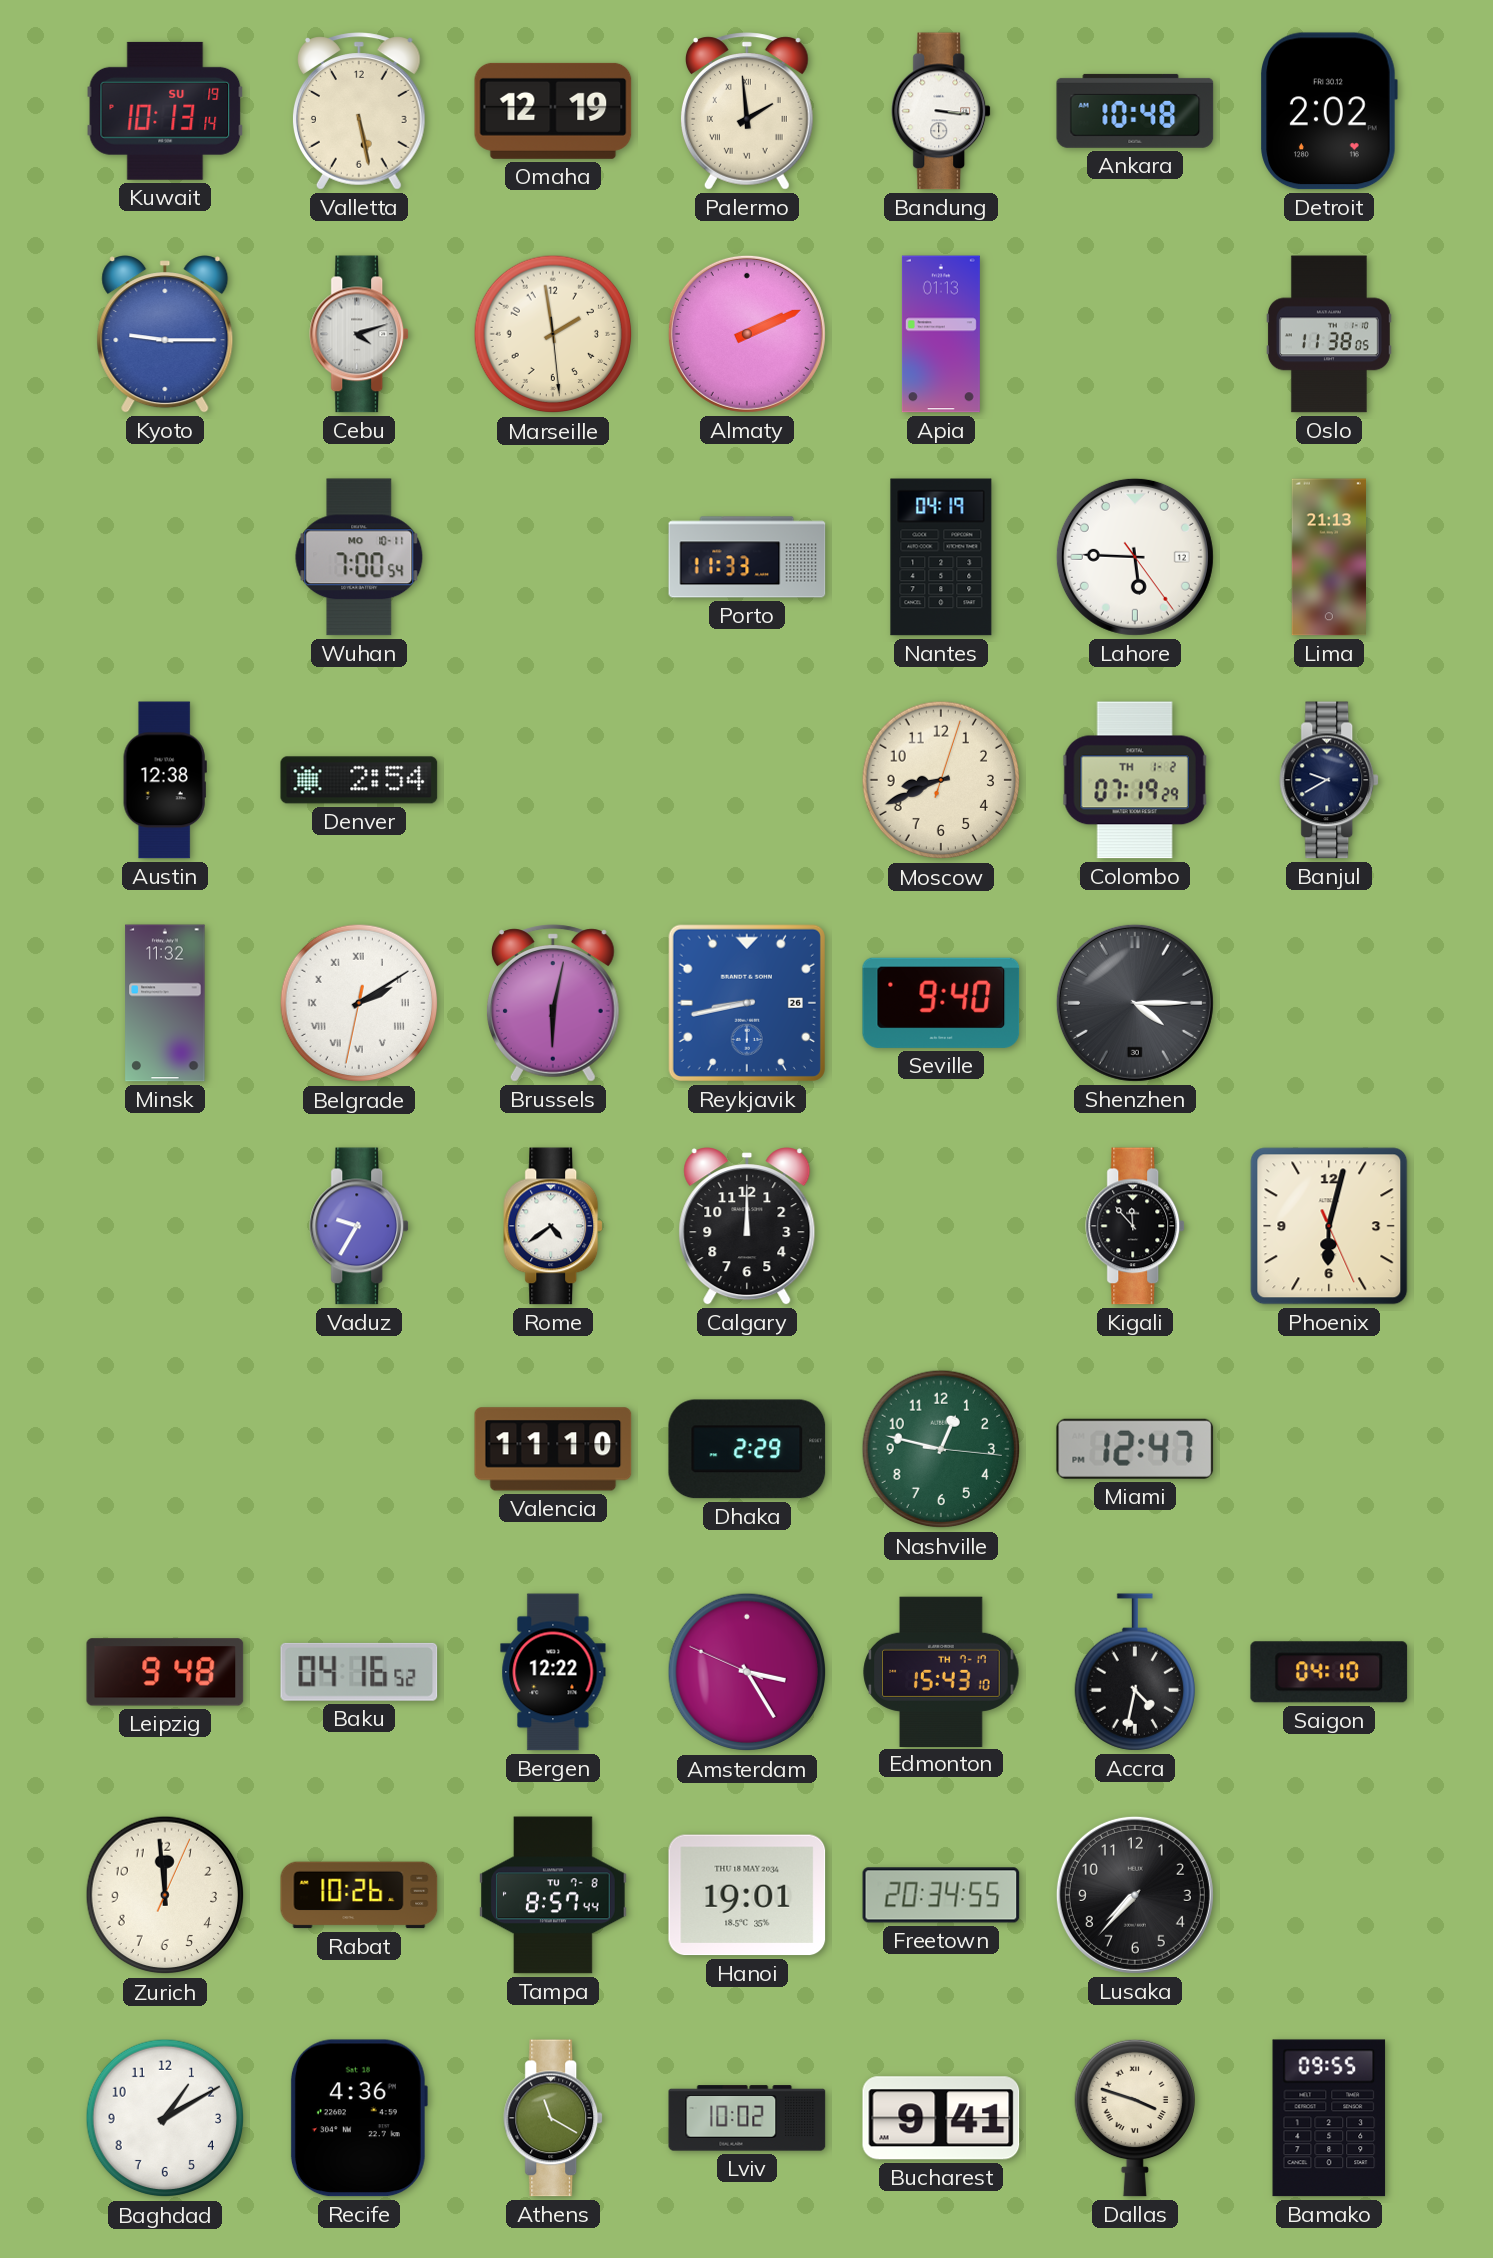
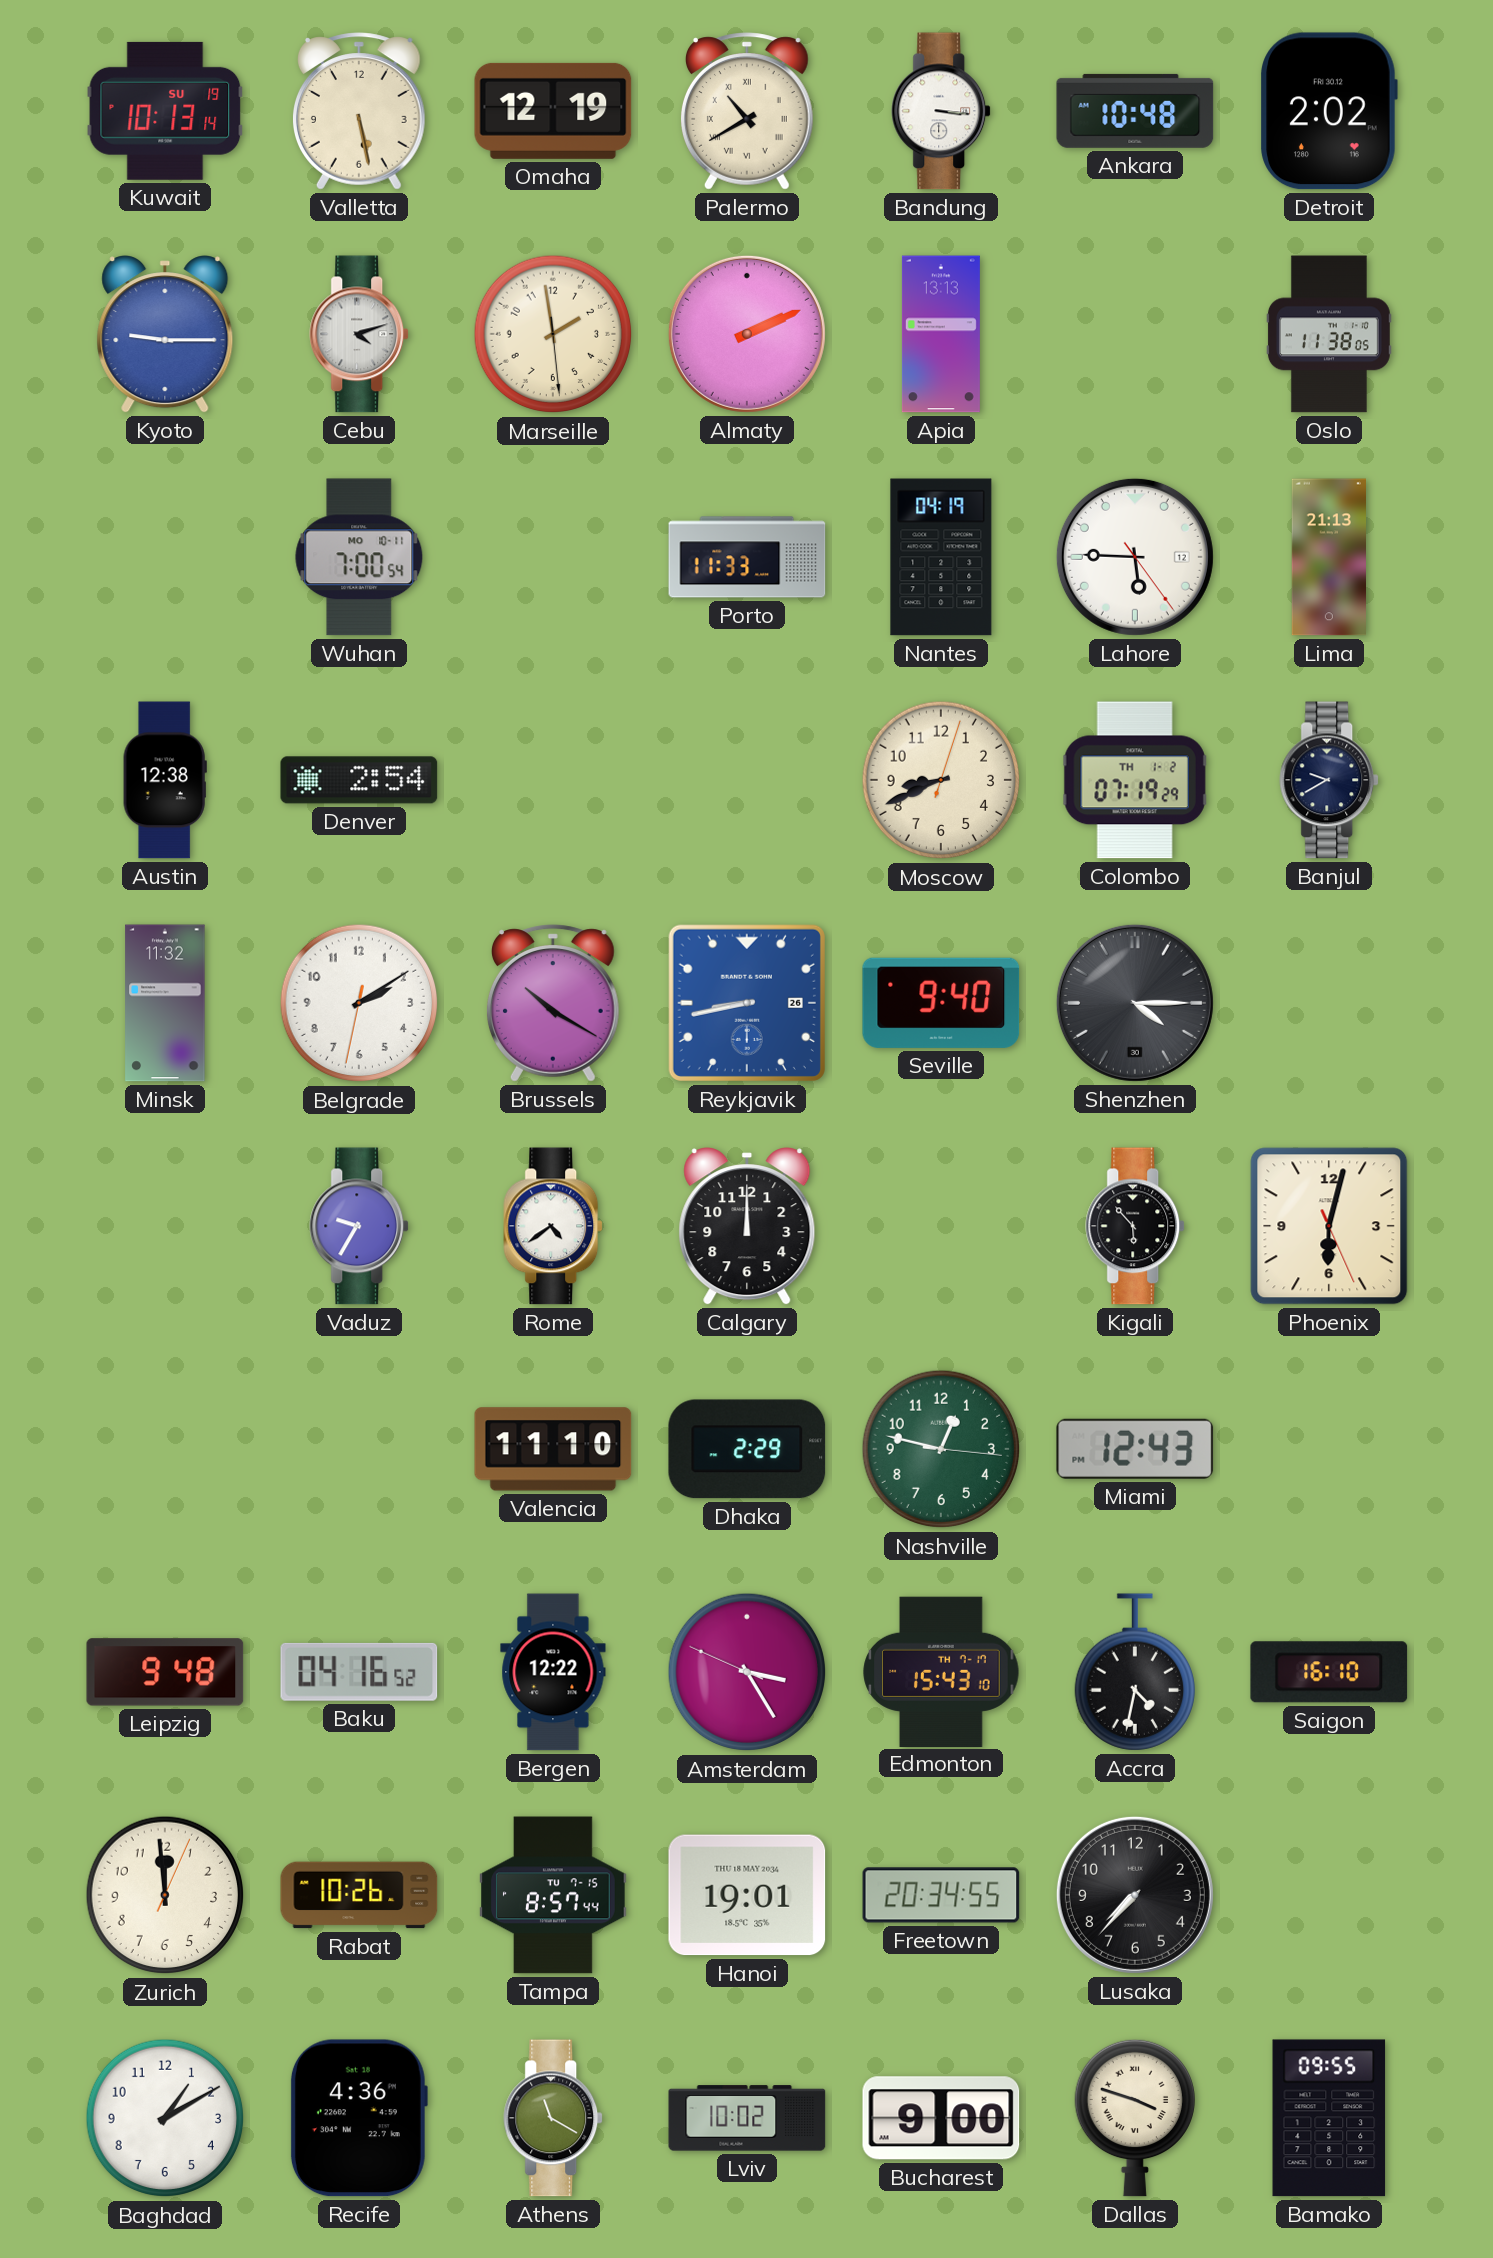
Palermo: 1:59 -> 10:40
Apia: 01:13 -> 13:13
Belgrade numerals: Roman -> Arabic
Brussels: 6:02 -> 10:20
Kigali: 11:53 -> 5:53
Miami: 12:47 -> 12:43
Saigon: 04:10 -> 16:10
Tampa date: TU 7-8 -> TU 7-15
Bucharest: 9:41 -> 9:00
